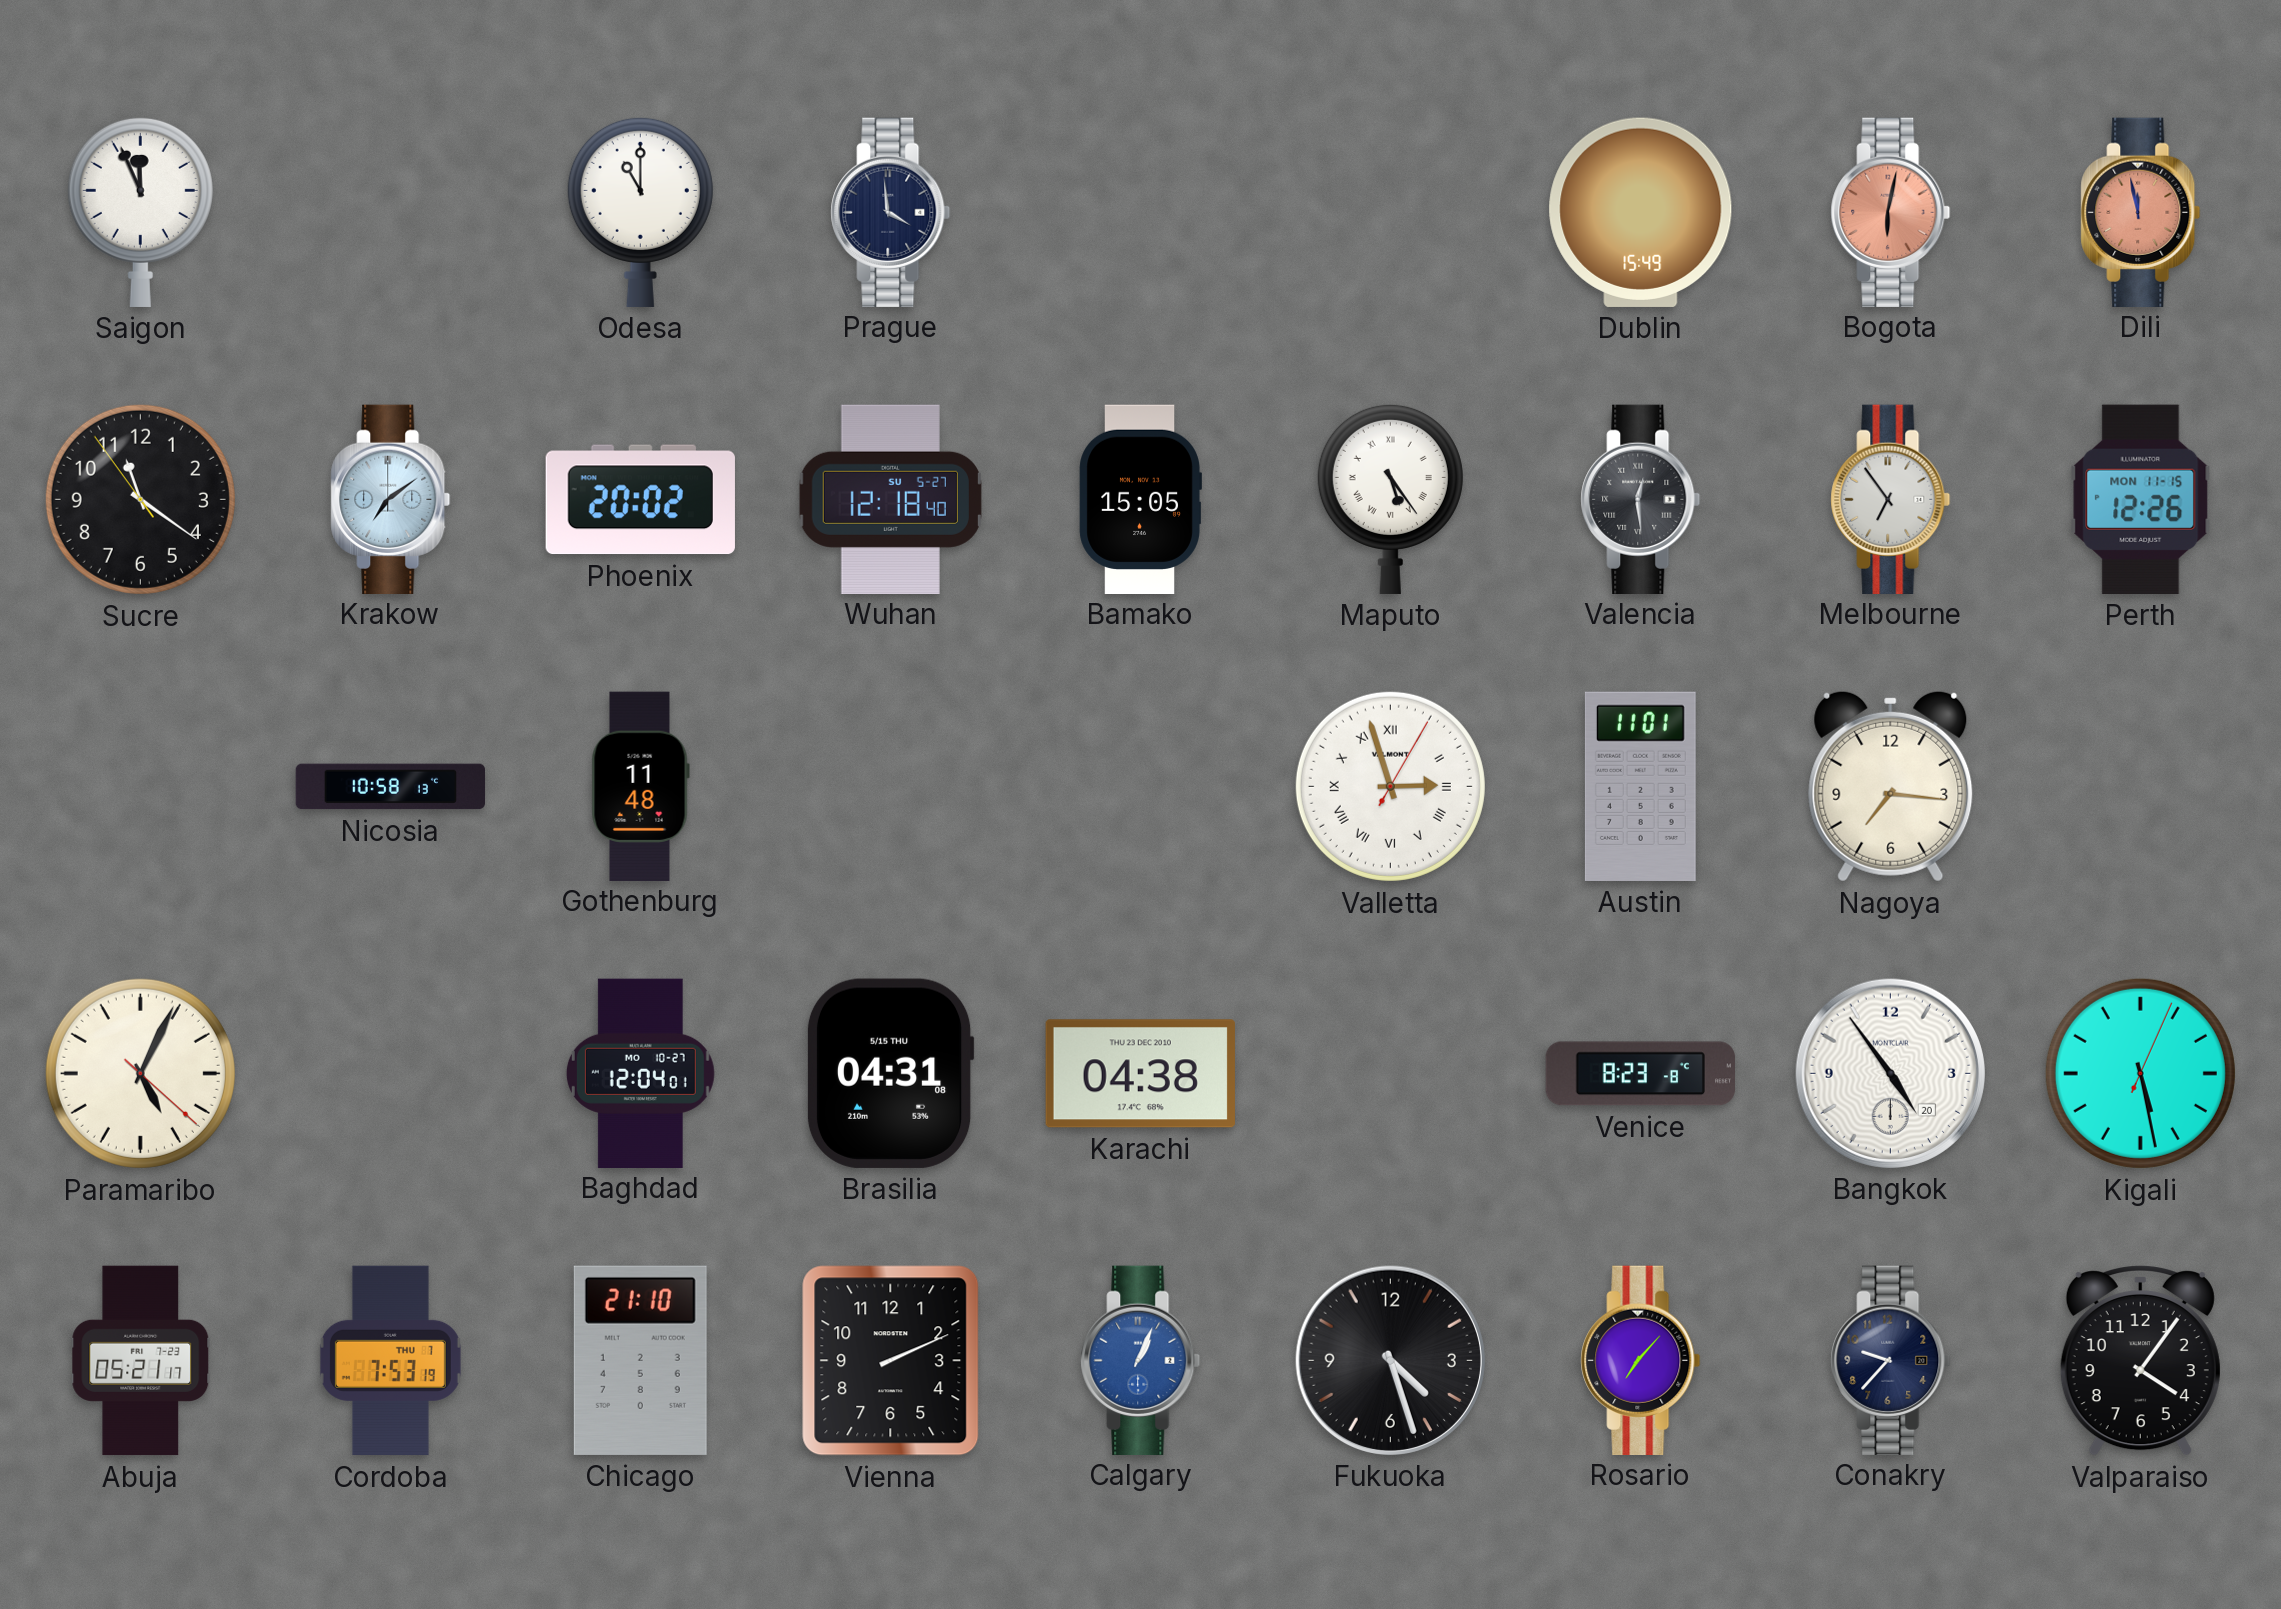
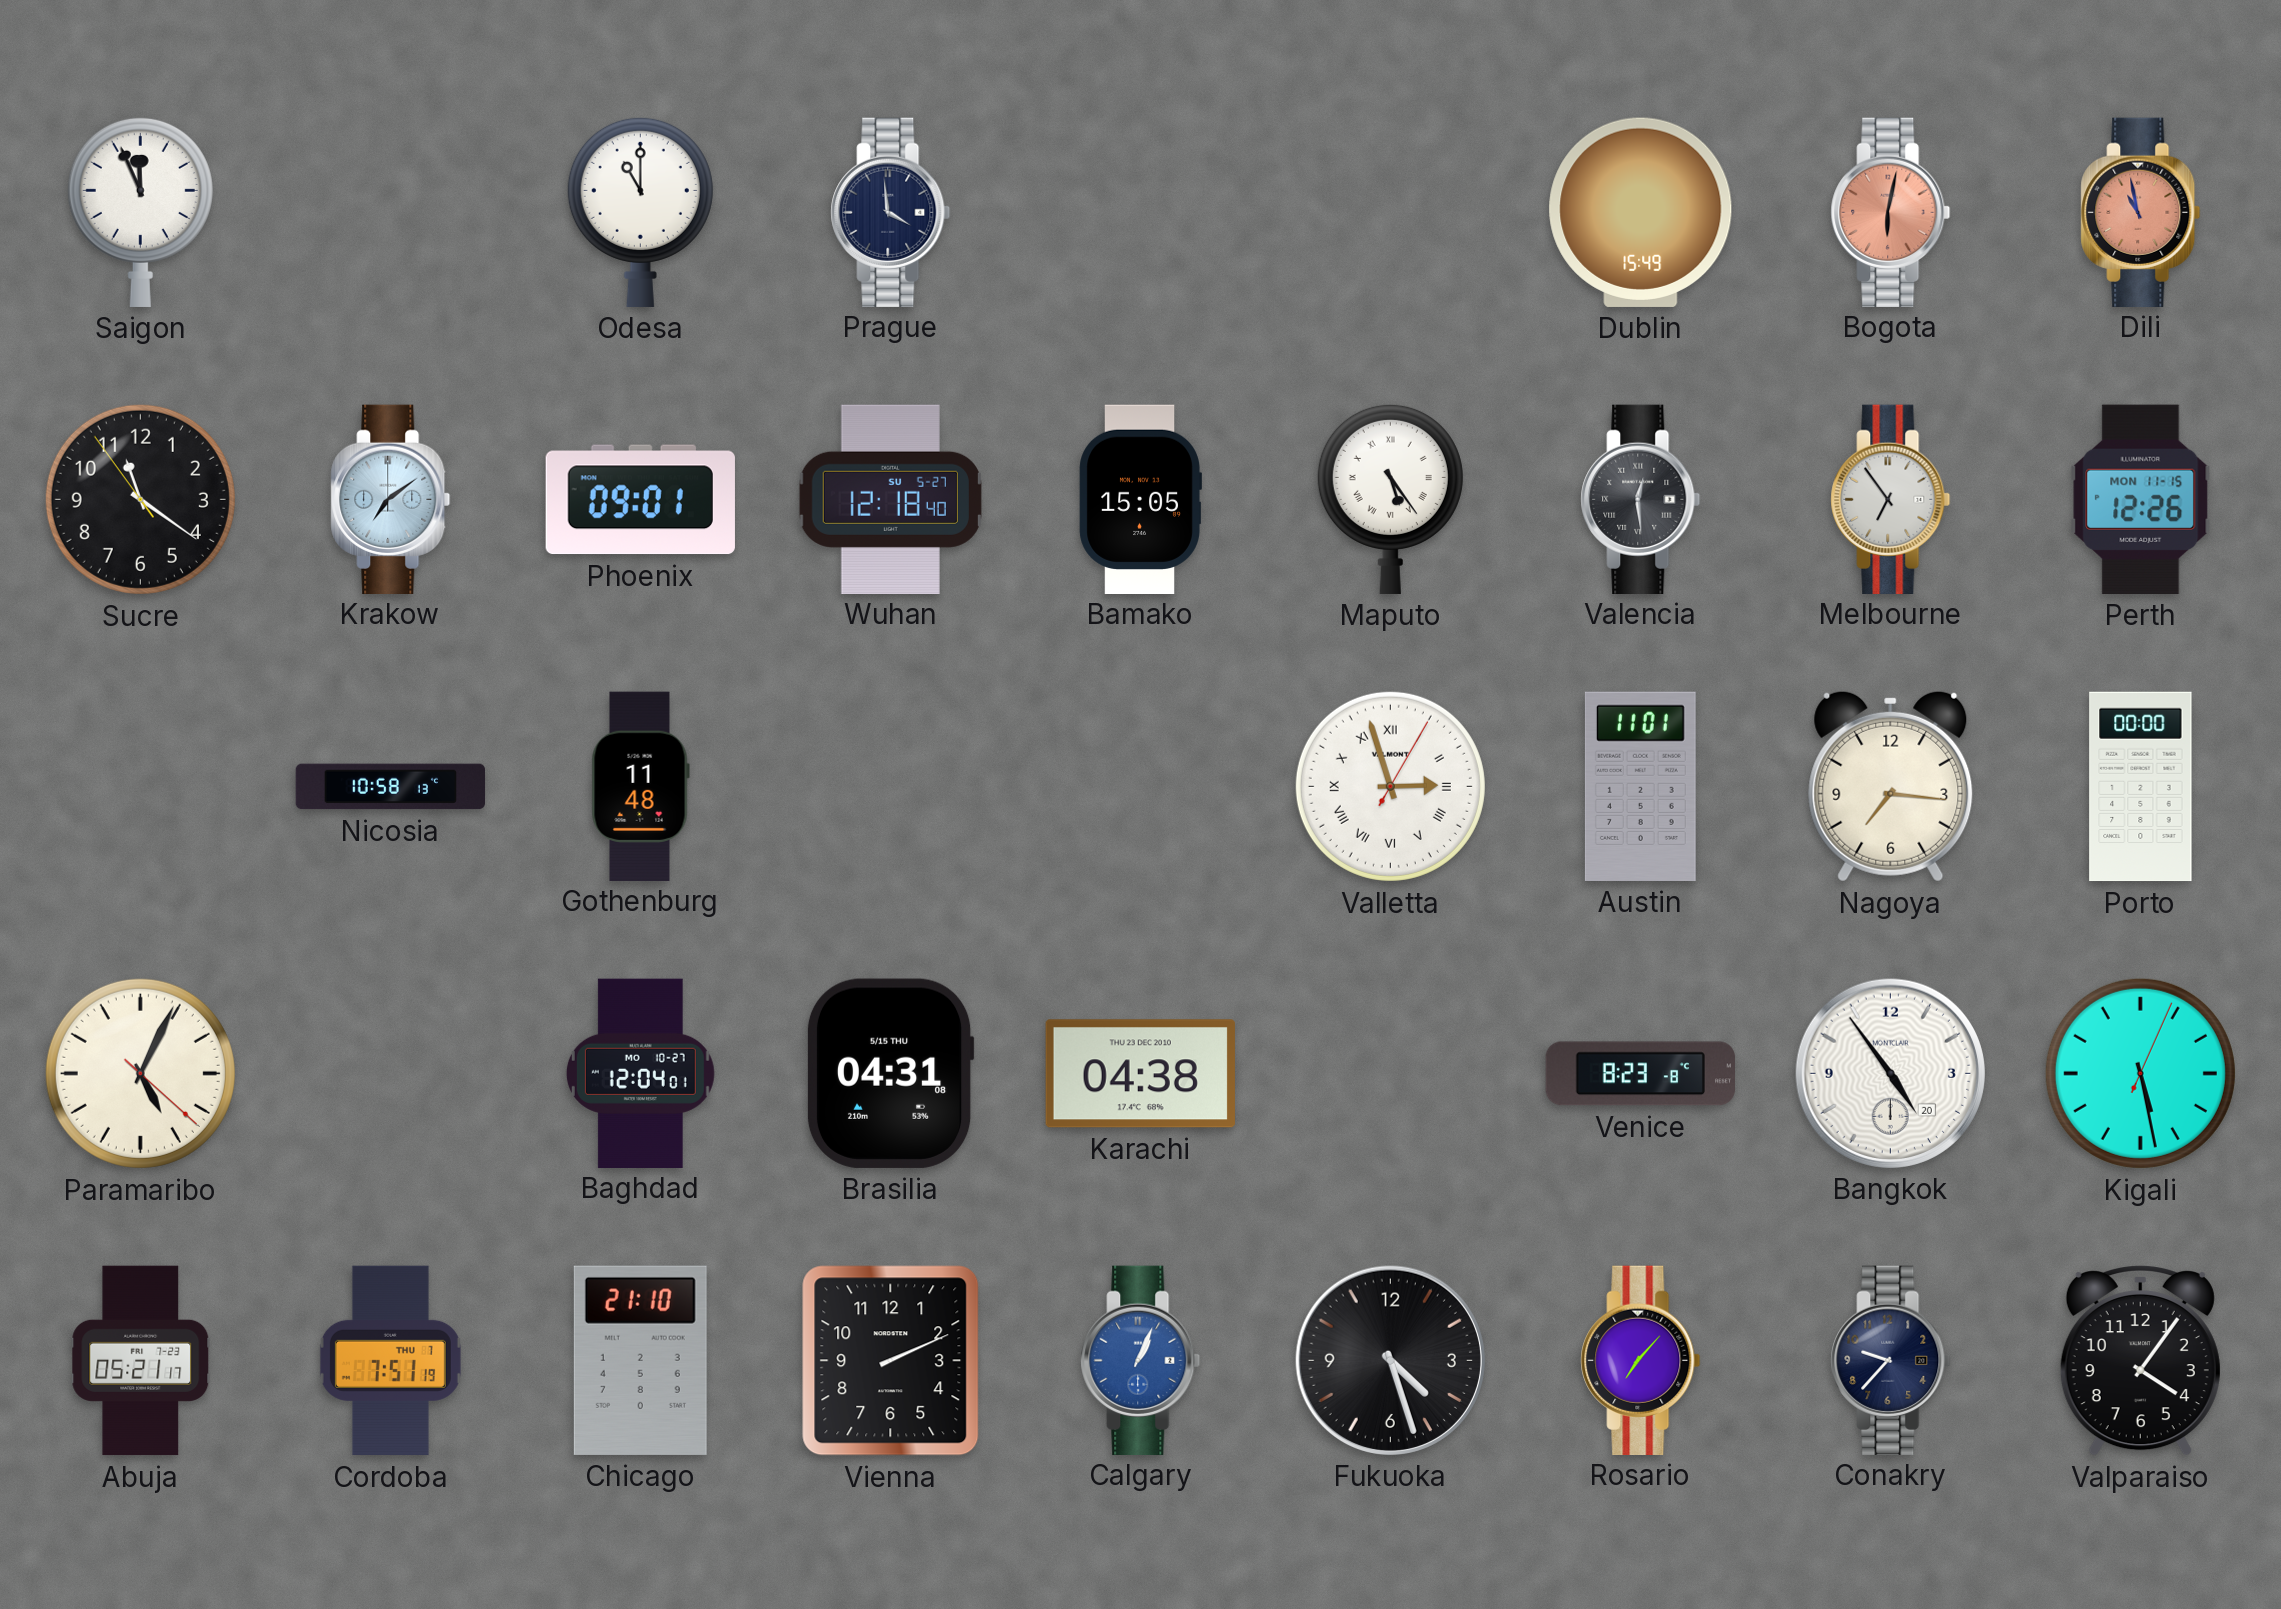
Dili: 11:58 -> 10:58
Phoenix: 20:02 -> 09:01
Porto: none -> 00:00
Cordoba: 7:53 -> 7:51
